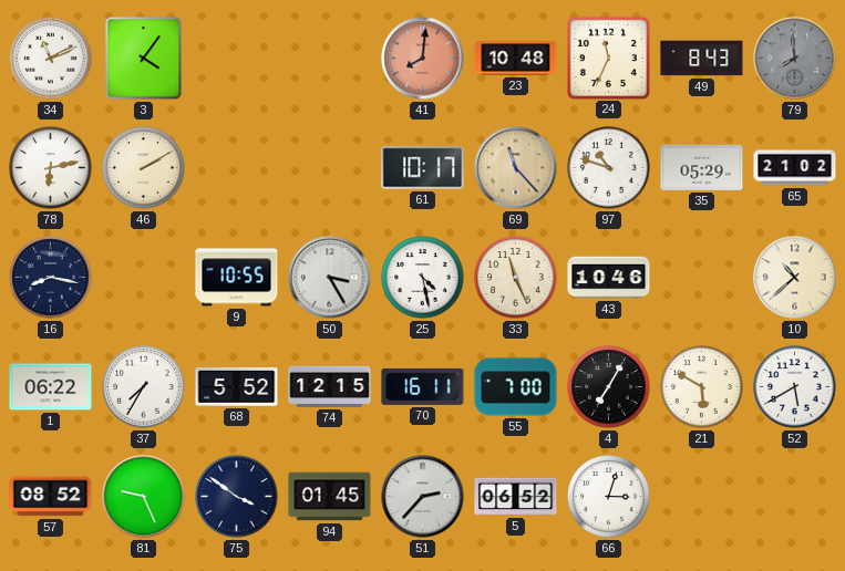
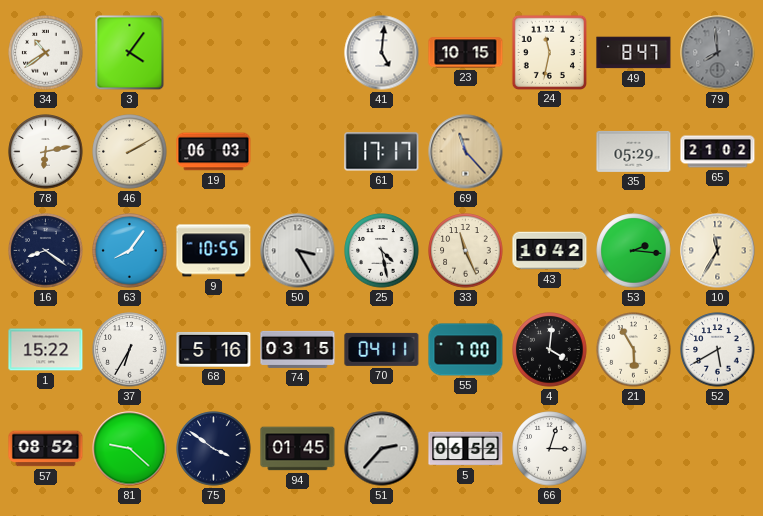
34: 11:11 -> 10:39
41: 8:01 -> 5:01
41 dial: salmon -> white
23: 10:48 -> 10:15
24: 11:34 -> 11:32
49: 8:43 -> 8:47
19: none -> 06:03
61: 10:17 -> 17:17
97: 10:48 -> none
16: 8:17 -> 8:21
63: none -> 8:06
43: 10:46 -> 10:42
53: none -> 2:16
10: 10:38 -> 11:35
1: 06:22 -> 15:22
37: 7:35 -> 6:35
68: 5:52 -> 5:16
74: 12:15 -> 03:15
70: 16:11 -> 04:11
4: 7:05 -> 4:01
21: 5:50 -> 5:55
81: 9:26 -> 9:22
